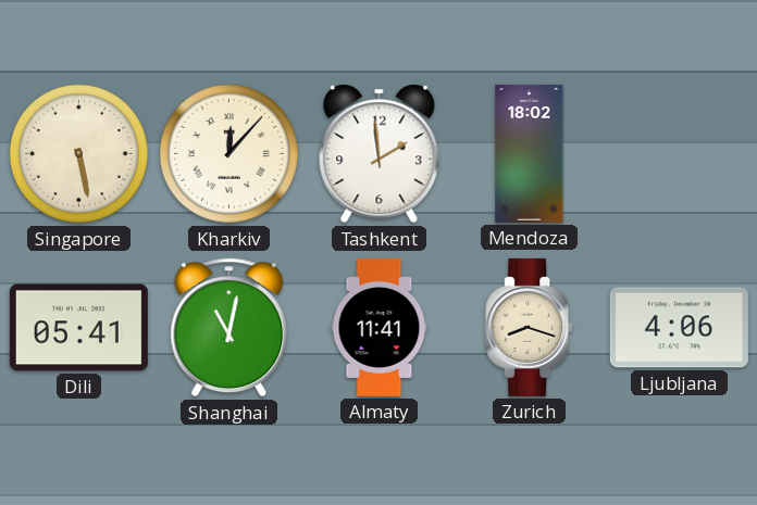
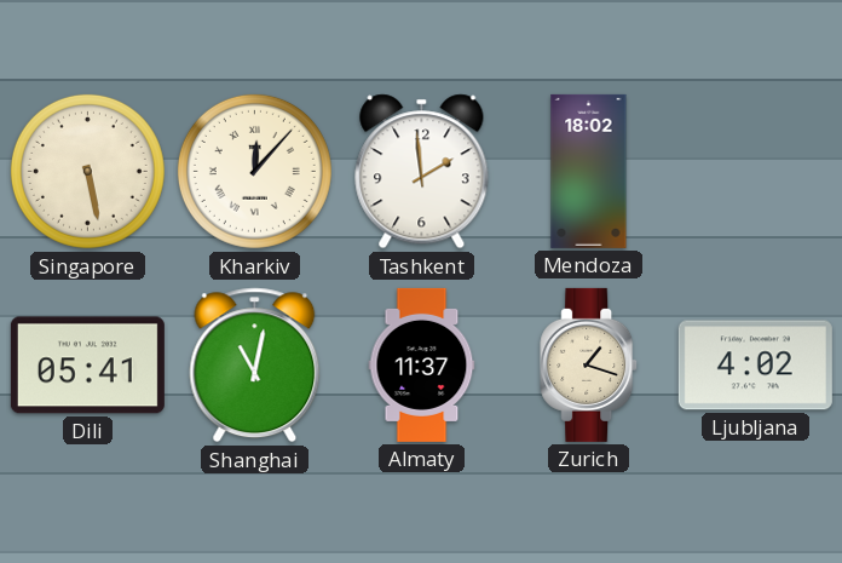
Almaty: 11:41 -> 11:37
Zurich: 8:18 -> 1:18
Ljubljana: 4:06 -> 4:02
